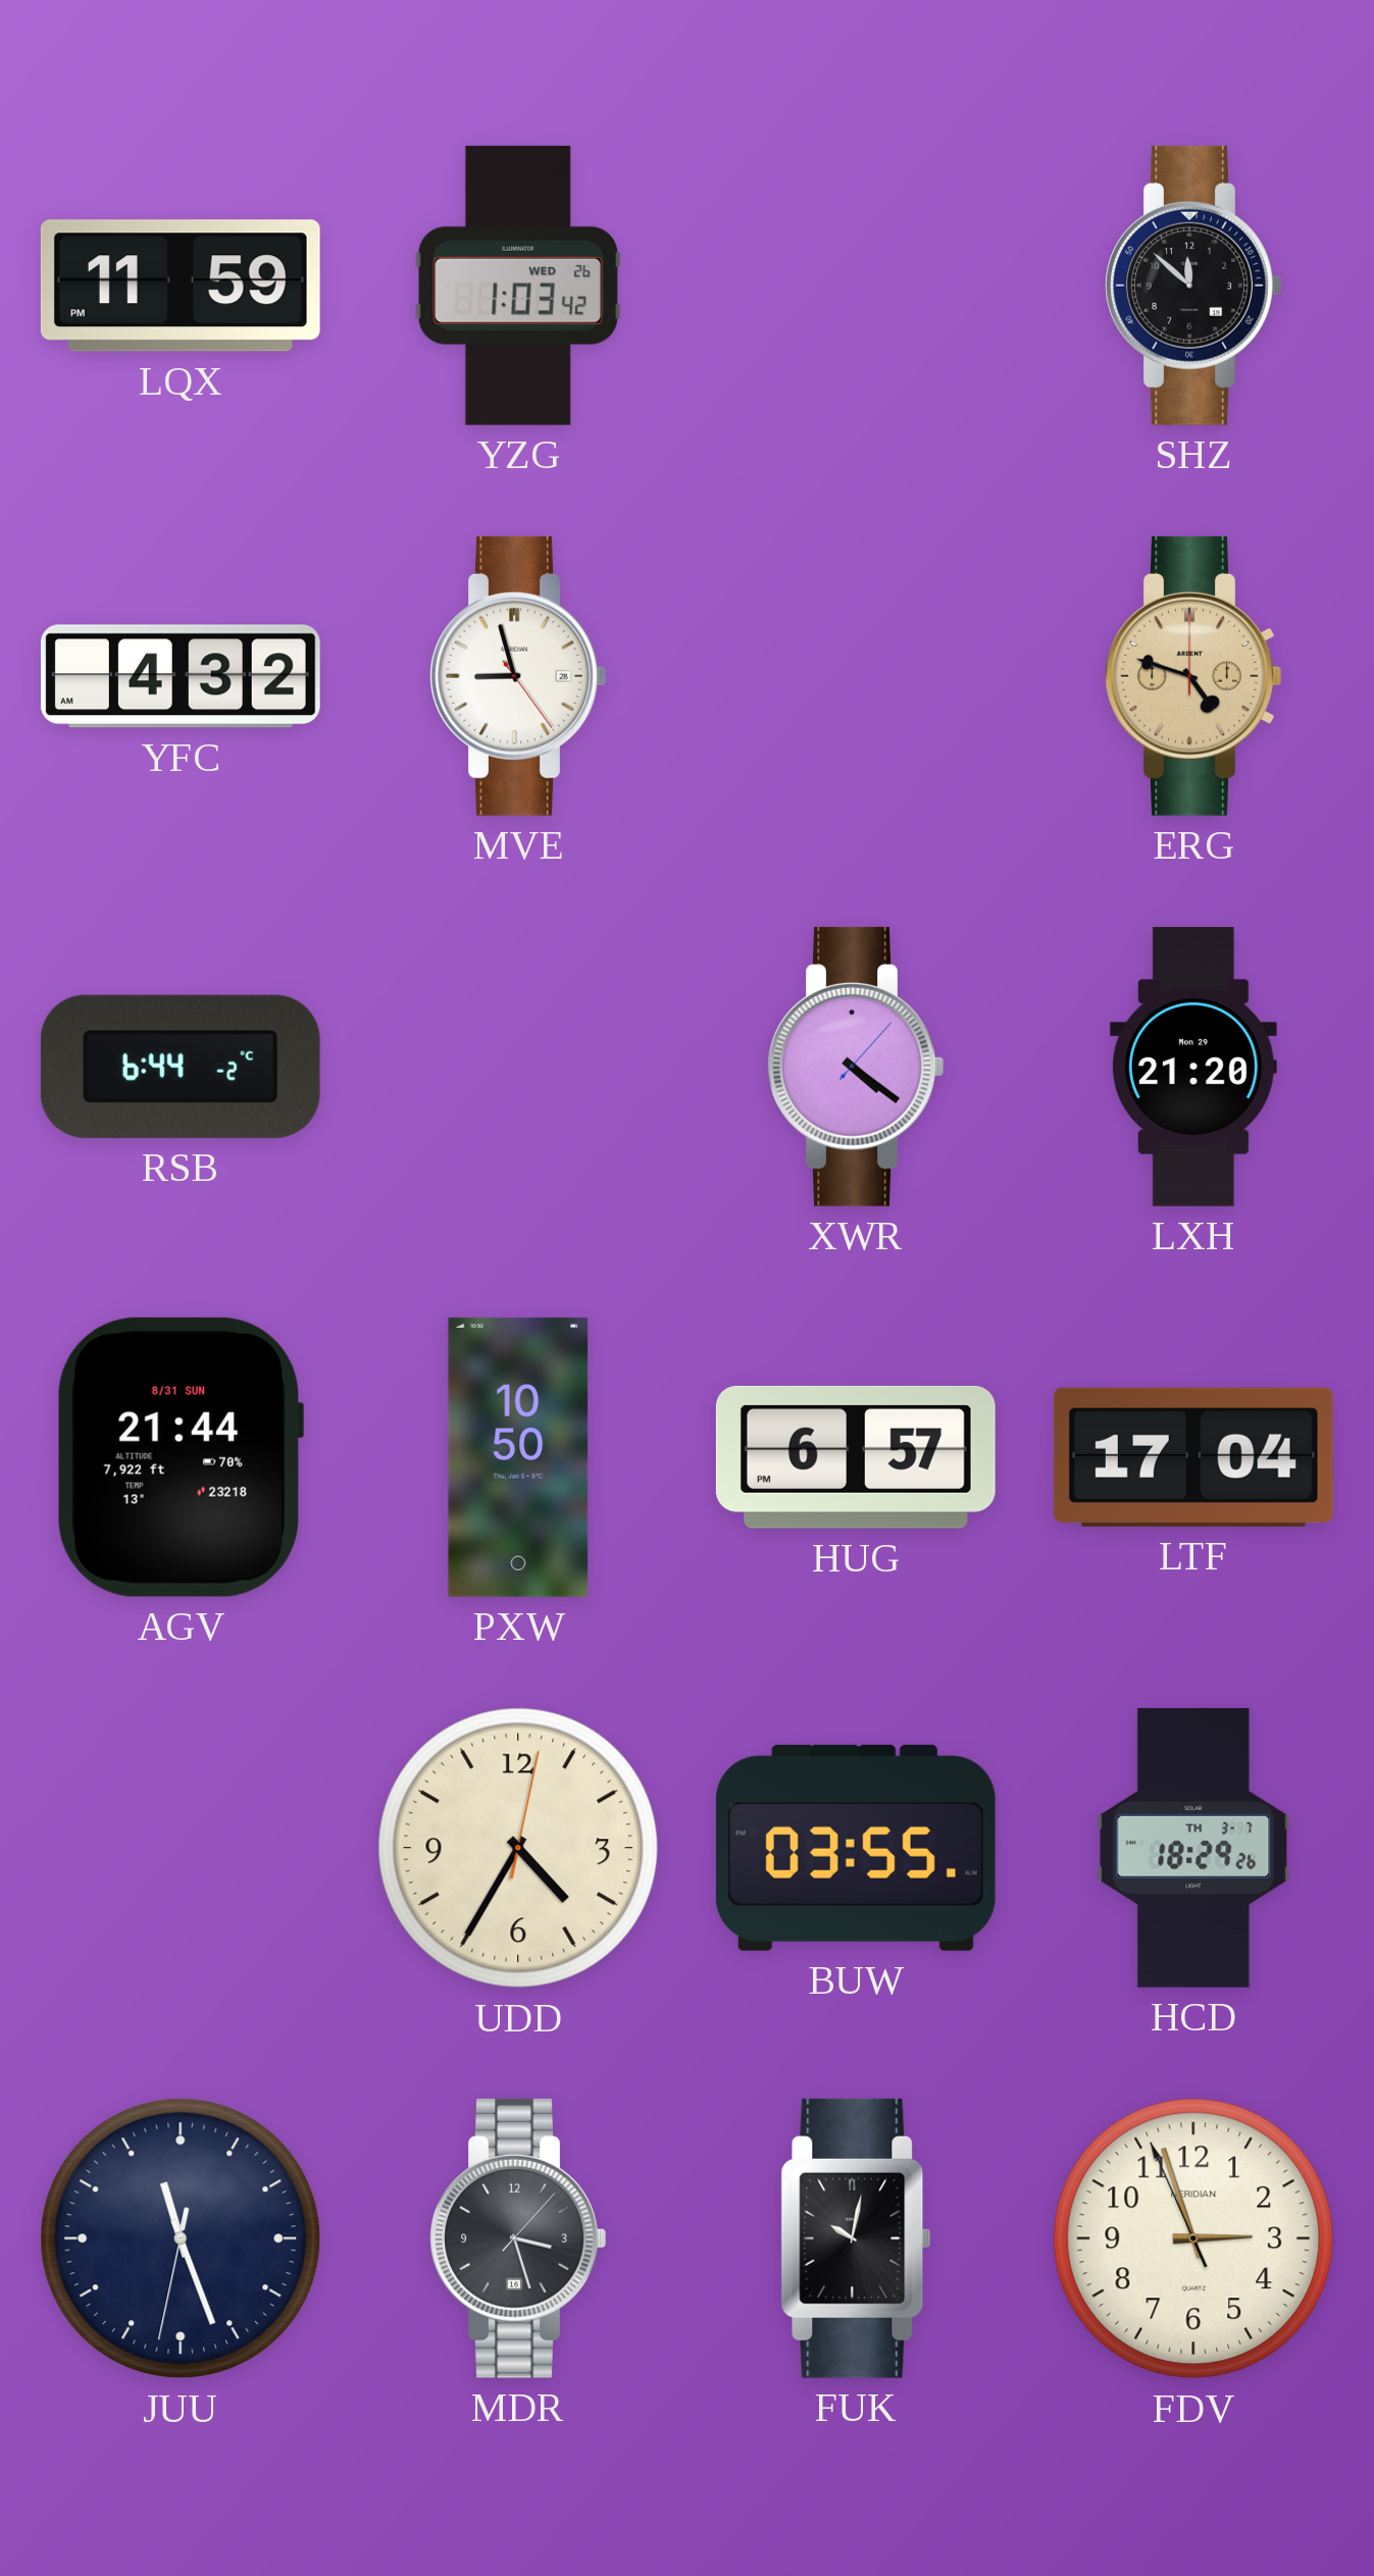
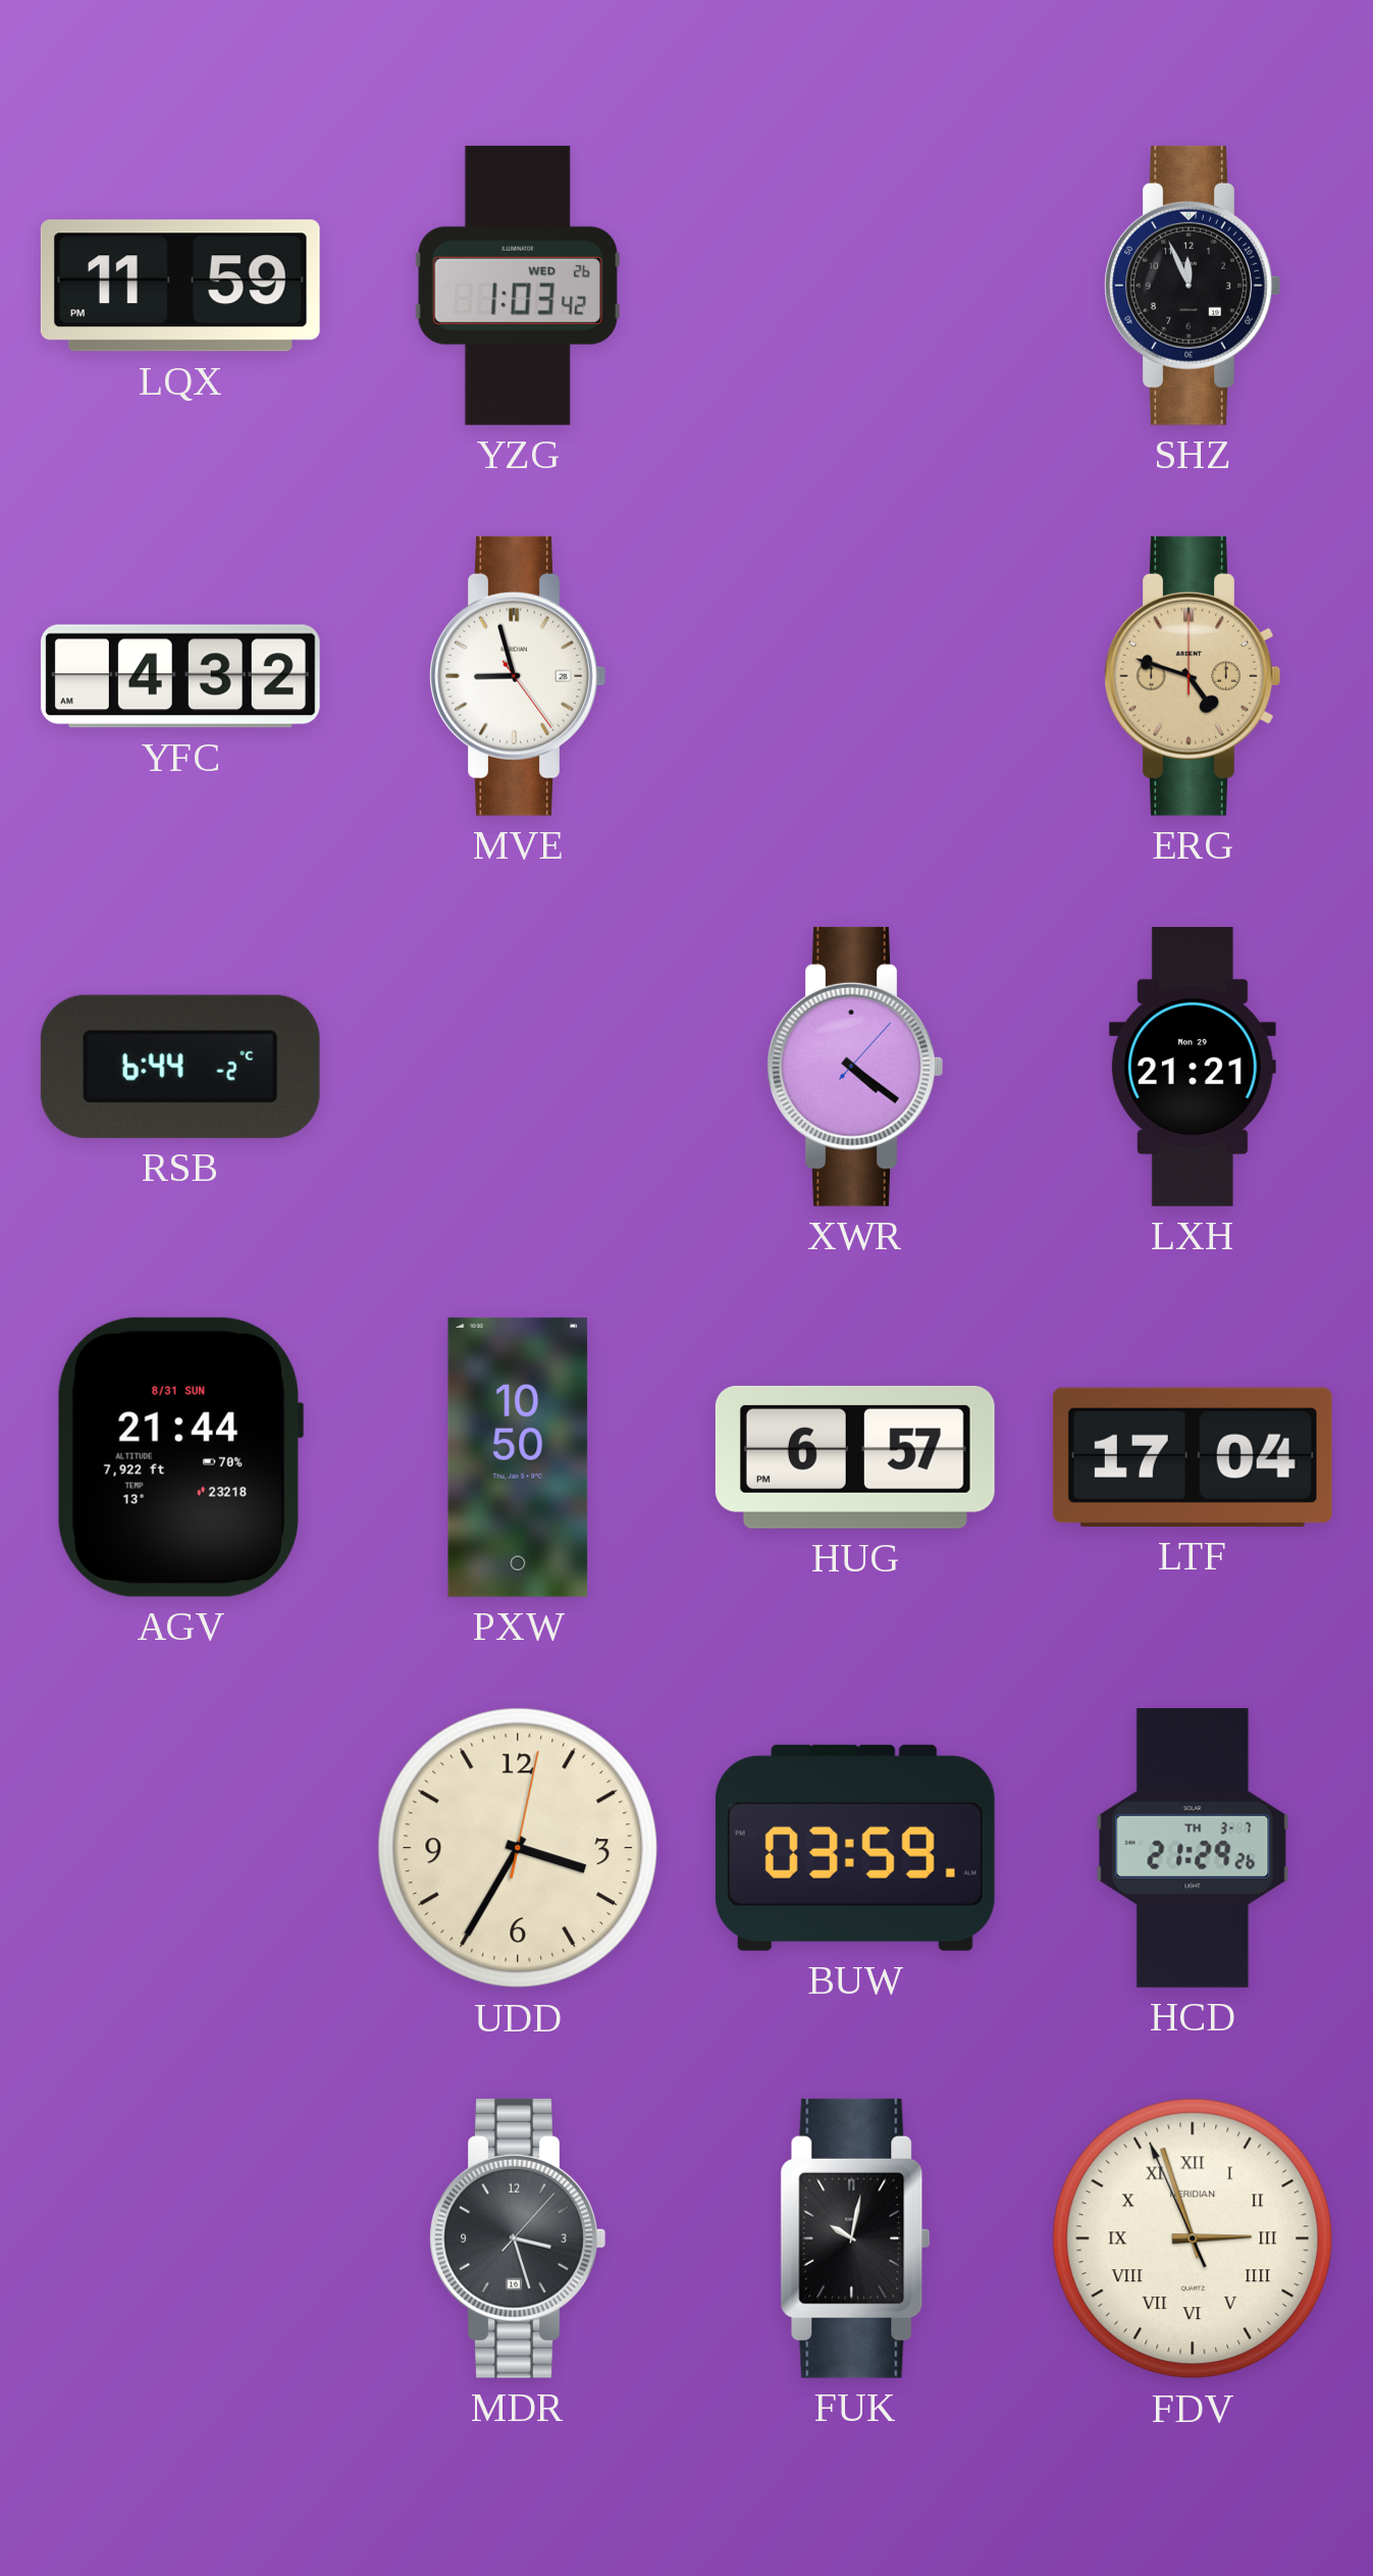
SHZ: 11:52 -> 11:56
LXH: 21:20 -> 21:21
UDD: 4:35 -> 3:35
BUW: 03:55 -> 03:59
HCD: 18:29 -> 21:29
JUU: 11:26 -> none
FDV numerals: Arabic -> Roman
